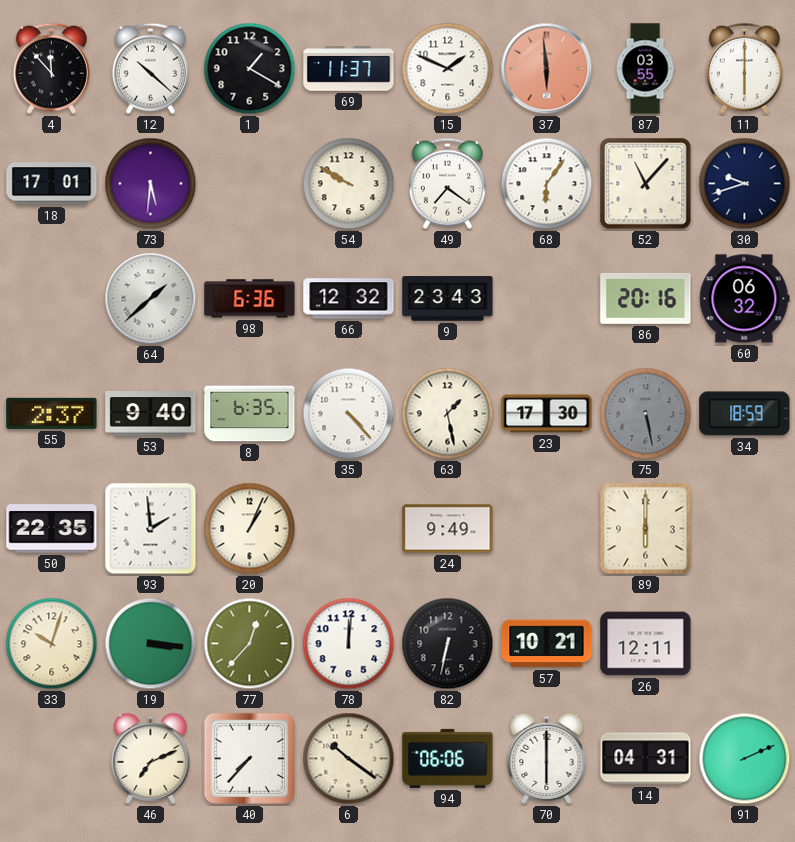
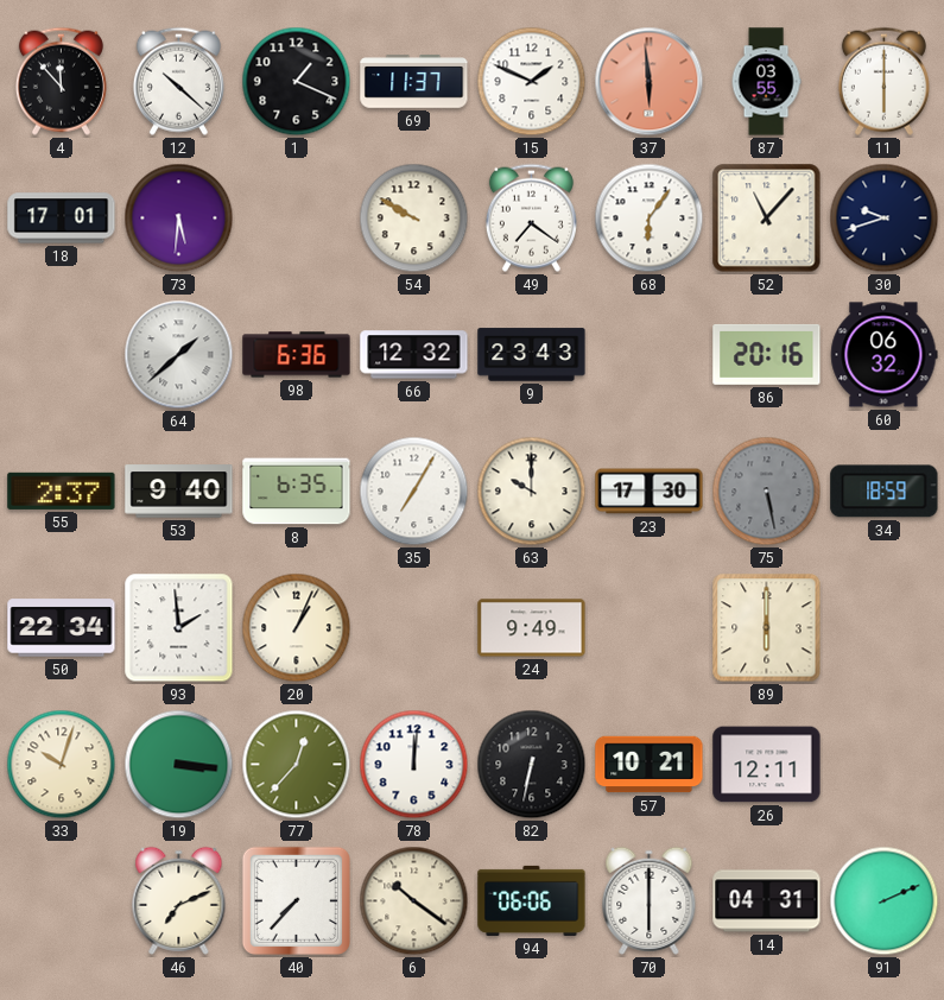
1: 1:20 -> 1:19
35: 4:23 -> 7:05
63: 1:28 -> 10:00
50: 22:35 -> 22:34
